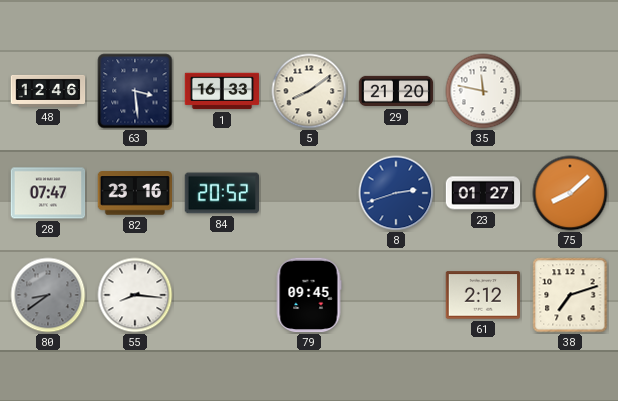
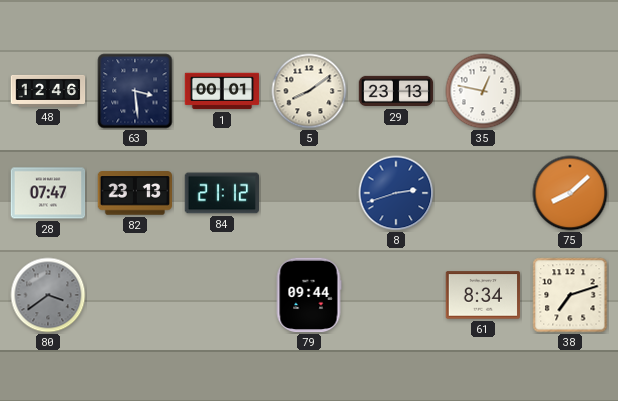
1: 16:33 -> 00:01
29: 21:20 -> 23:13
35: 11:47 -> 12:47
82: 23:16 -> 23:13
84: 20:52 -> 21:12
23: 01:27 -> none
80: 8:39 -> 3:39
55: 8:16 -> none
79: 09:45 -> 09:44
61: 2:12 -> 8:34
